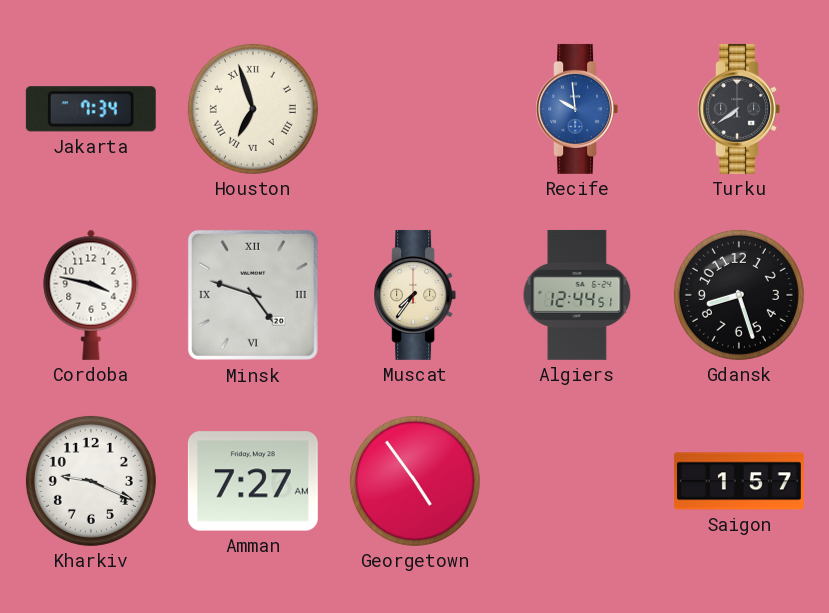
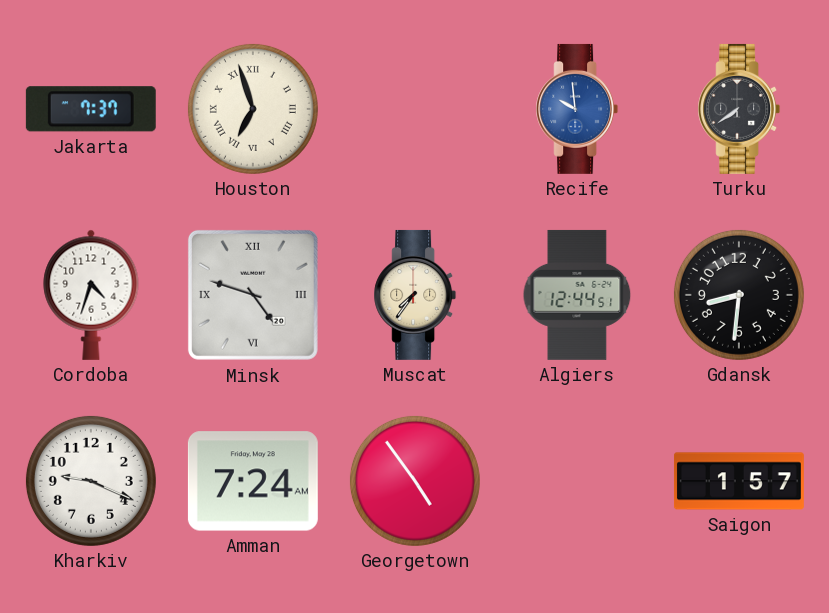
Jakarta: 7:34 -> 7:37
Cordoba: 3:47 -> 4:33
Gdansk: 8:27 -> 8:31
Amman: 7:27 -> 7:24
